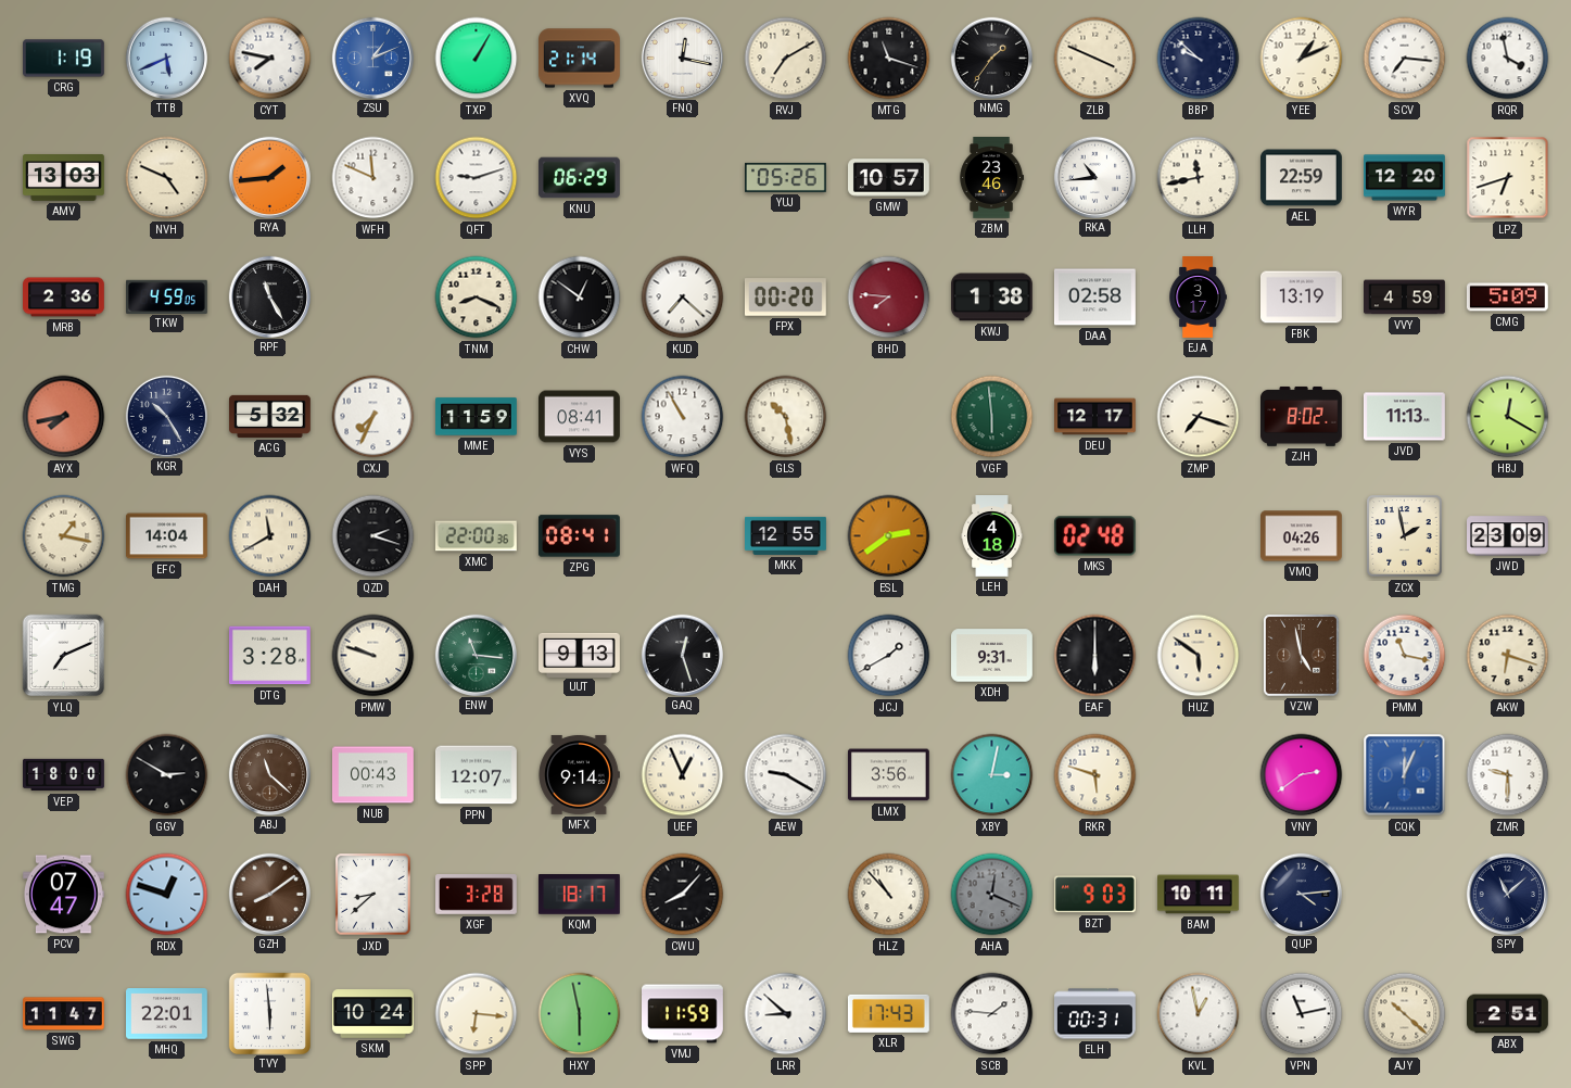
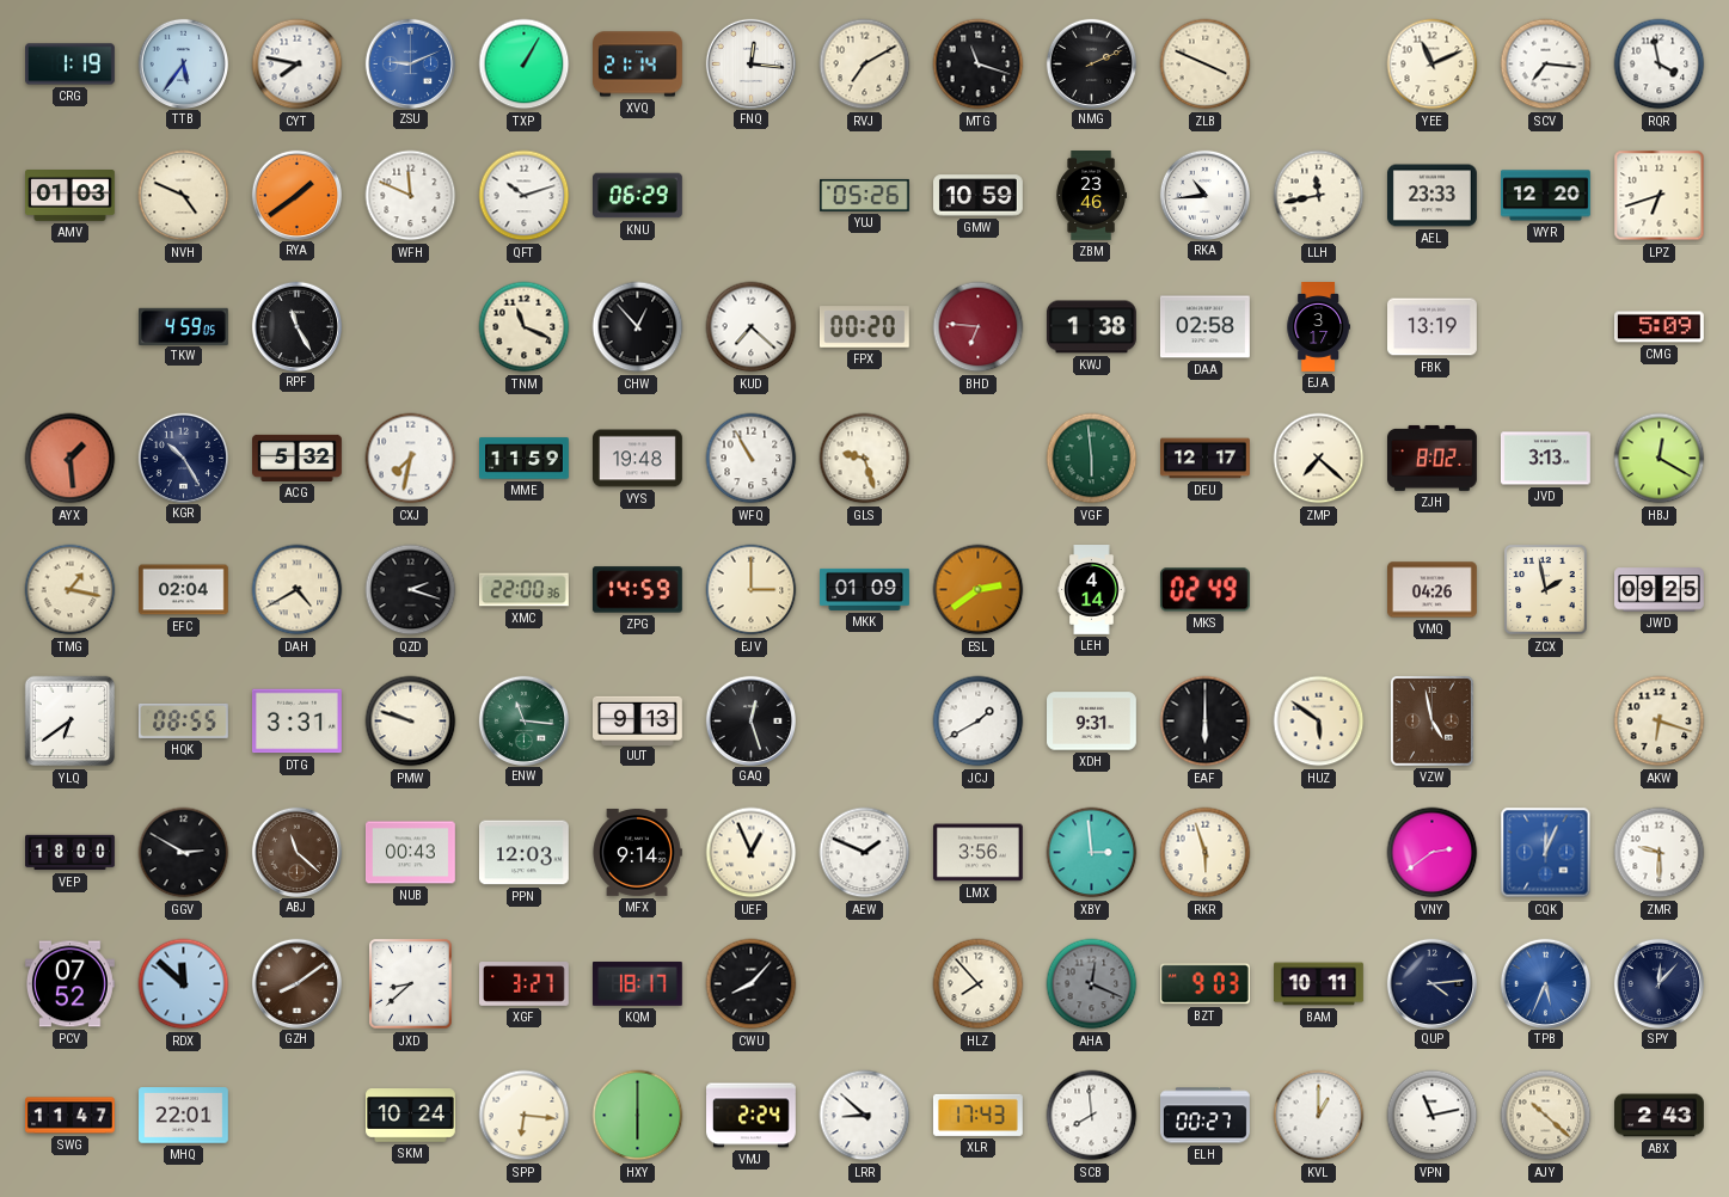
TTB: 5:41 -> 5:36
ZSU: 1:11 -> 9:11
FNQ: 12:17 -> 12:16
NMG: 1:36 -> 2:11
BBP: 9:52 -> none
YEE: 1:11 -> 11:11
AMV: 13:03 -> 01:03
RYA: 1:44 -> 1:39
QFT: 9:12 -> 10:12
GMW: 10:57 -> 10:59
AEL: 22:59 -> 23:33
MRB: 2:36 -> none
TNM: 8:19 -> 11:19
CHW: 12:51 -> 12:53
BHD: 7:46 -> 6:46
VVY: 4:59 -> none
AYX: 7:43 -> 1:29
CXJ: 7:34 -> 7:32
VYS: 08:41 -> 19:48
GLS: 10:28 -> 9:27
ZMP: 7:18 -> 7:22
JVD: 11:13 -> 3:13
EFC: 14:04 -> 02:04
DAH: 11:40 -> 4:40
ZPG: 08:41 -> 14:59
EJV: none -> 3:00
MKK: 12:55 -> 01:09
LEH: 4:18 -> 4:14
MKS: 02:48 -> 02:49
JWD: 23:09 -> 09:25
YLQ: 7:11 -> 6:39
HQK: none -> 08:55
DTG: 3:28 -> 3:31
PMM: 11:17 -> none
PPN: 12:07 -> 12:03
AEW: 9:20 -> 1:49
XBY: 3:02 -> 2:59
RKR: 5:48 -> 5:57
PCV: 07:47 -> 07:52
RDX: 12:48 -> 11:52
XGF: 3:28 -> 3:27
HLZ: 10:53 -> 7:53
TPB: none -> 5:34
SPY: 11:08 -> 12:07
TVY: 5:59 -> none
HXY: 5:58 -> 6:00
VMJ: 11:59 -> 2:24
SCB: 1:46 -> 7:59
ELH: 00:31 -> 00:27
KVL: 12:58 -> 1:00
ABX: 2:51 -> 2:43
